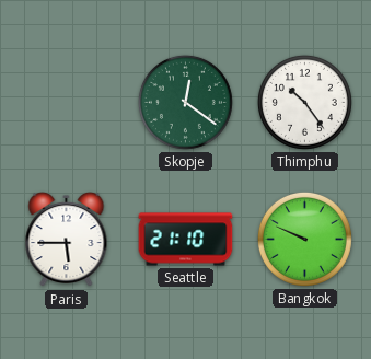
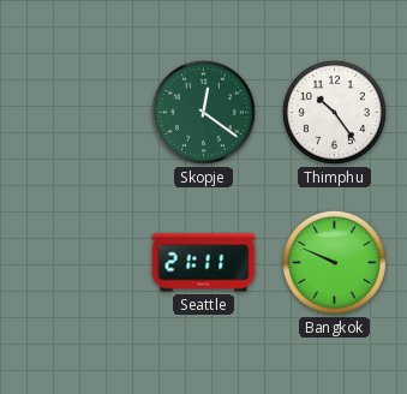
Paris: 5:45 -> none
Seattle: 21:10 -> 21:11
